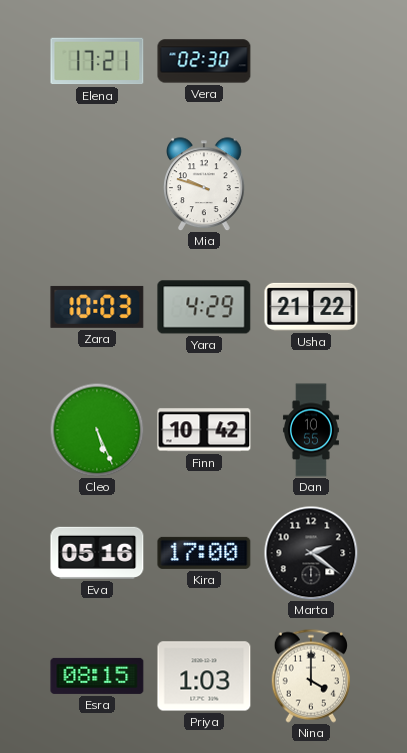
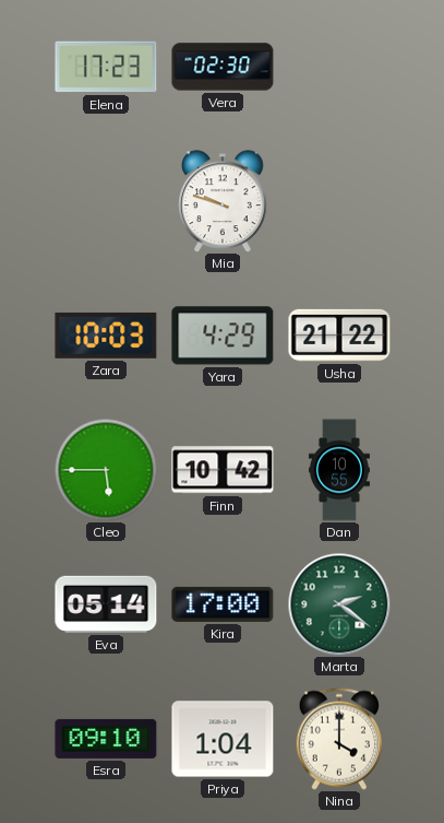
Elena: 17:21 -> 17:23
Cleo: 5:26 -> 5:45
Eva: 05:16 -> 05:14
Marta dial: black -> green
Esra: 08:15 -> 09:10
Priya: 1:03 -> 1:04
